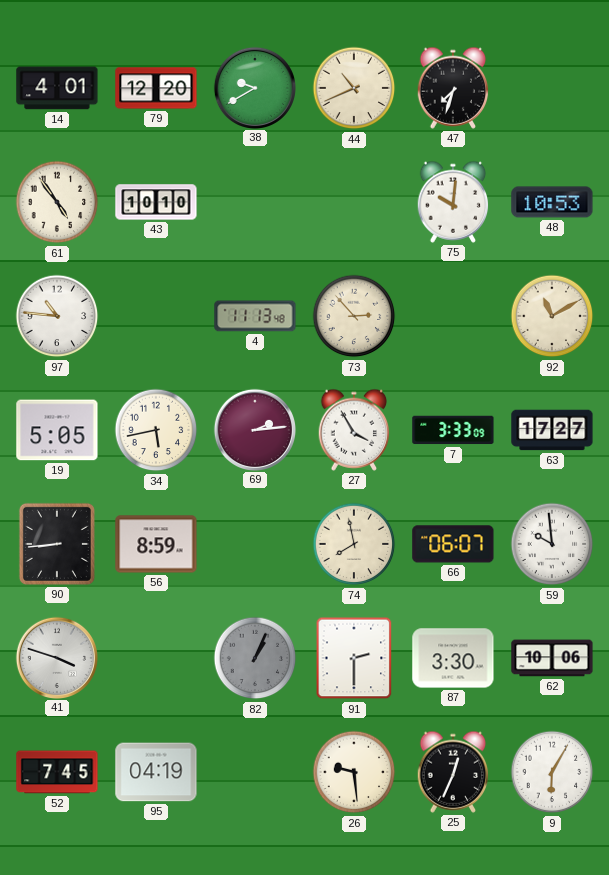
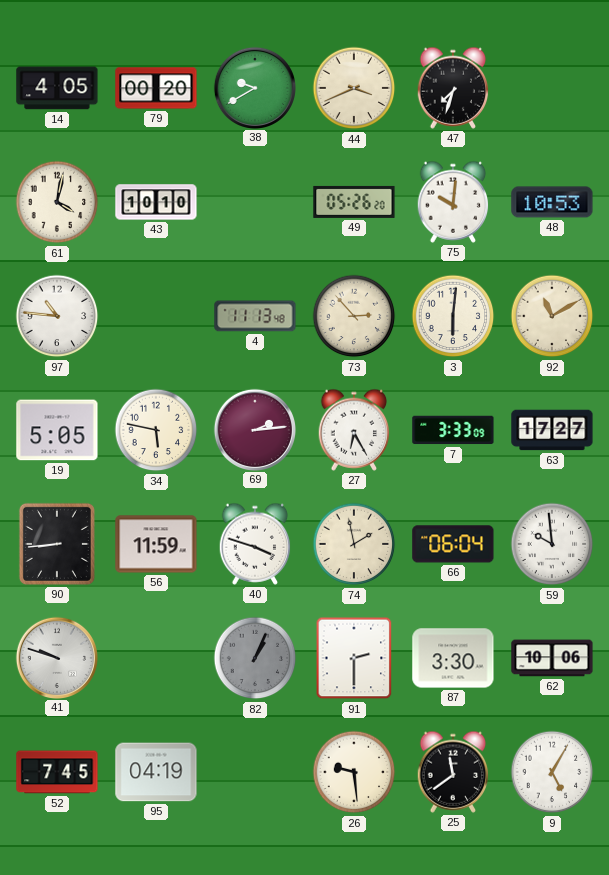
14: 4:01 -> 4:05
79: 12:20 -> 00:20
44: 10:41 -> 3:41
61: 4:54 -> 4:02
49: none -> 05:26
3: none -> 6:01
34: 5:43 -> 5:47
27: 3:55 -> 6:25
56: 8:59 -> 11:59
40: none -> 3:48
74: 7:58 -> 1:58
66: 06:07 -> 06:04
41: 3:48 -> 9:48
25: 12:34 -> 11:39
9: 6:05 -> 5:05
